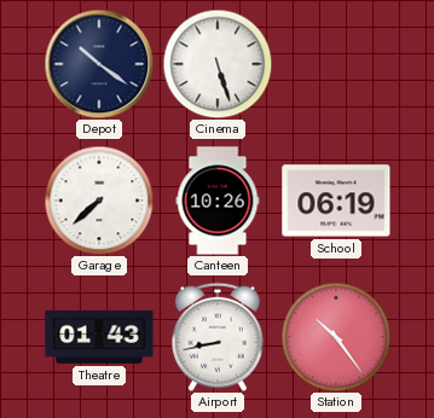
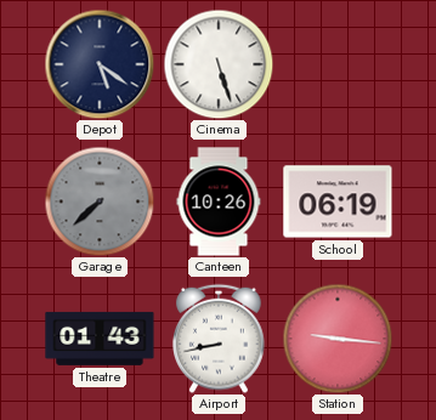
Depot: 10:21 -> 5:21
Garage dial: white -> grey
Station: 10:24 -> 9:16
